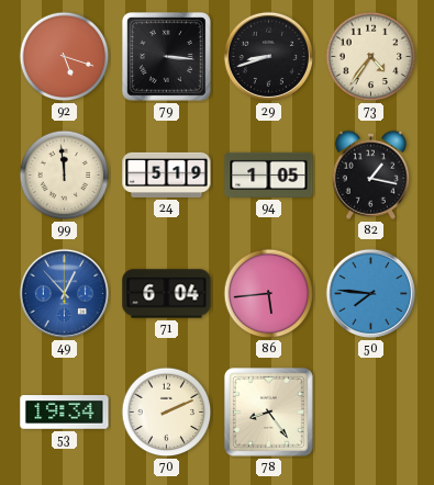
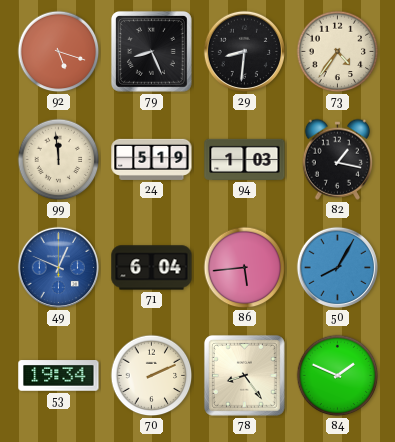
79: 3:16 -> 8:26
29: 8:42 -> 8:31
94: 1:05 -> 1:03
49: 12:53 -> 12:49
50: 7:46 -> 8:05
84: none -> 1:49
